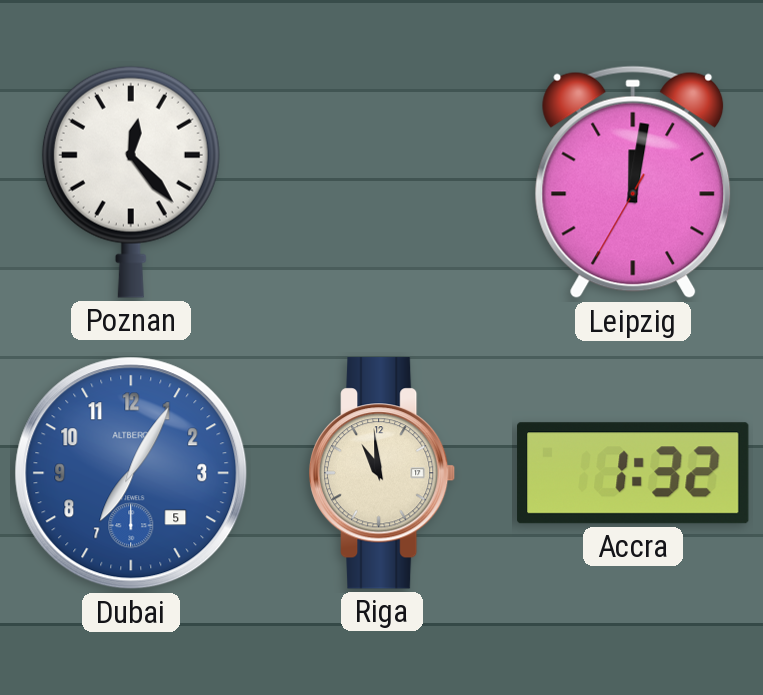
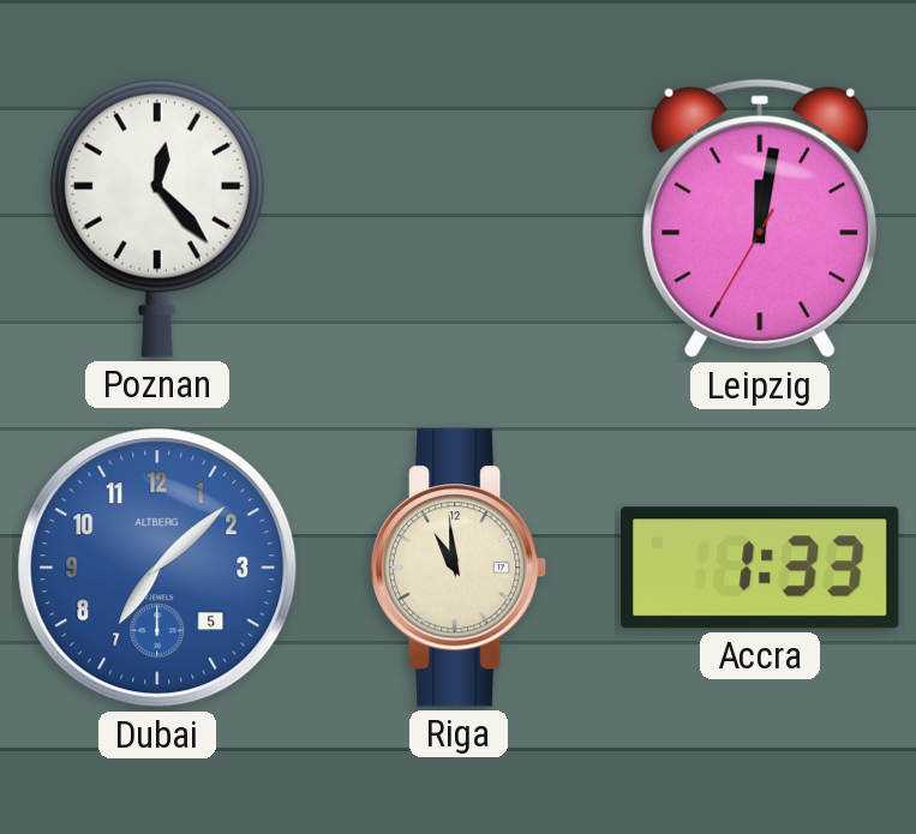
Dubai: 7:05 -> 7:08
Accra: 1:32 -> 1:33
